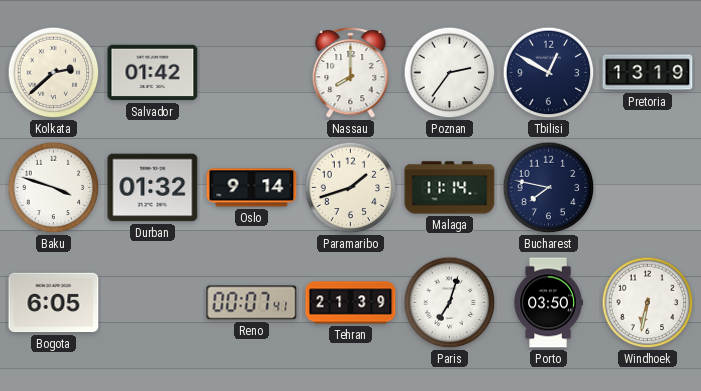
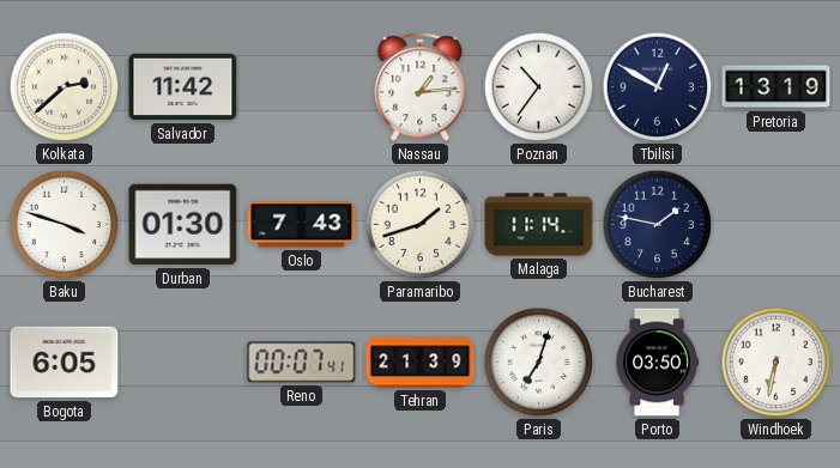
Salvador: 01:42 -> 11:42
Nassau: 8:00 -> 1:14
Poznan: 2:36 -> 10:36
Durban: 01:32 -> 01:30
Oslo: 9:14 -> 7:43
Bucharest: 7:47 -> 1:47
